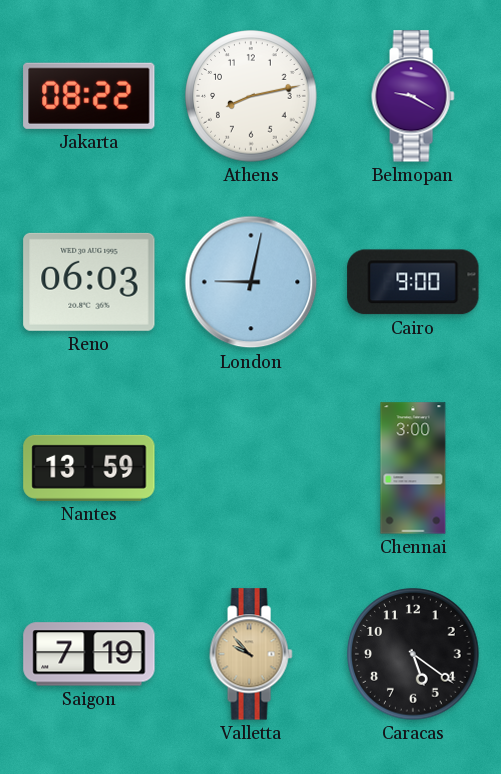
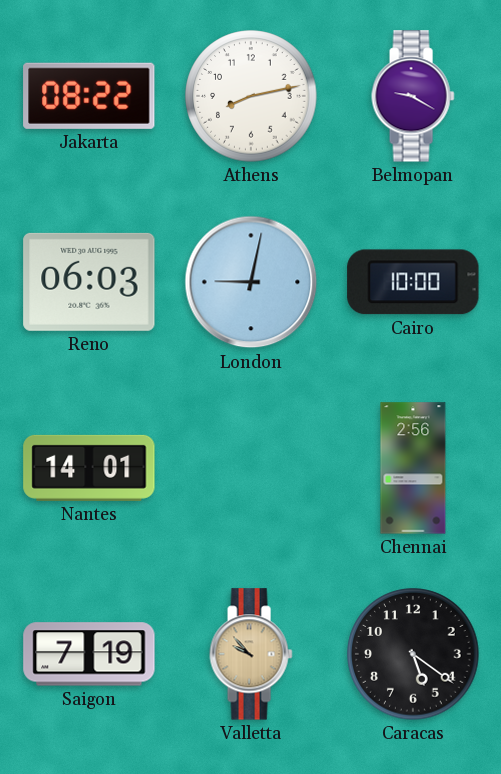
Cairo: 9:00 -> 10:00
Nantes: 13:59 -> 14:01
Chennai: 3:00 -> 2:56
